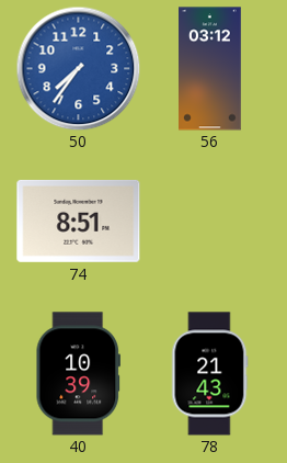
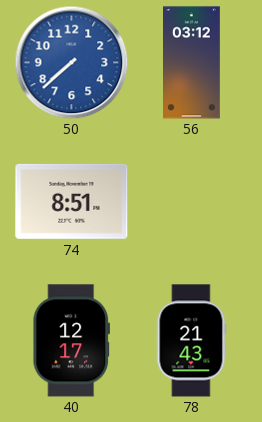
50: 7:36 -> 7:38
40: 10:39 -> 12:17
